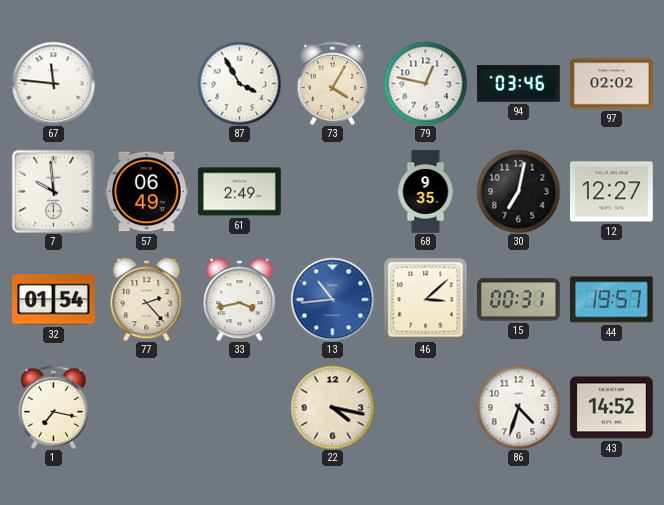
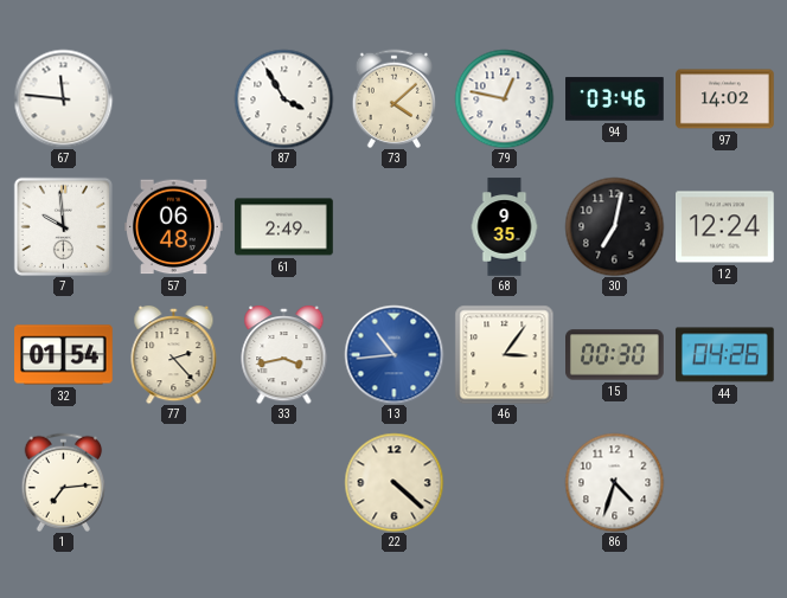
73: 4:05 -> 4:08
97: 02:02 -> 14:02
57: 06:49 -> 06:48
12: 12:27 -> 12:24
46: 3:08 -> 3:06
15: 00:31 -> 00:30
44: 19:57 -> 04:26
1: 7:17 -> 7:14
22: 4:17 -> 4:22
43: 14:52 -> none
